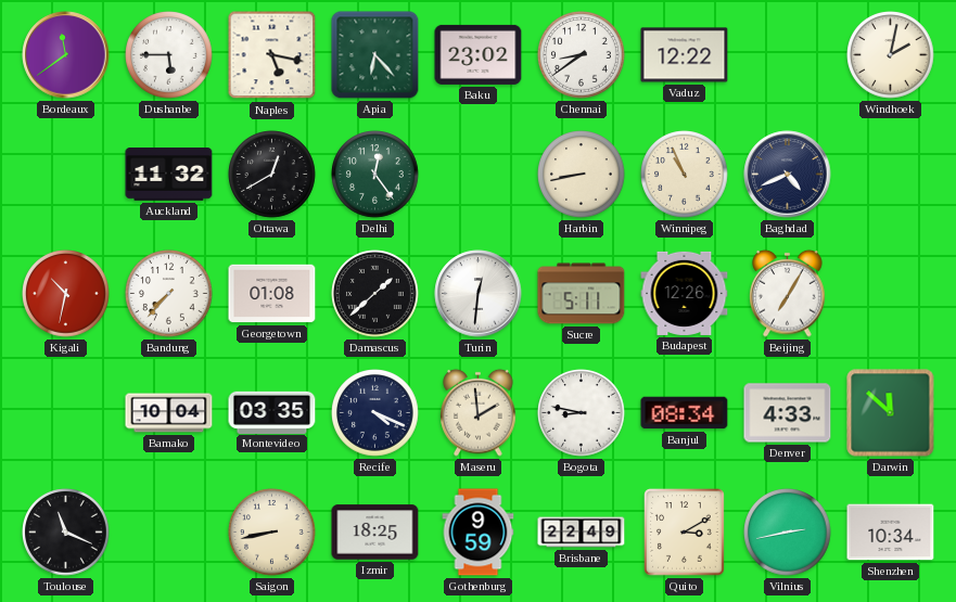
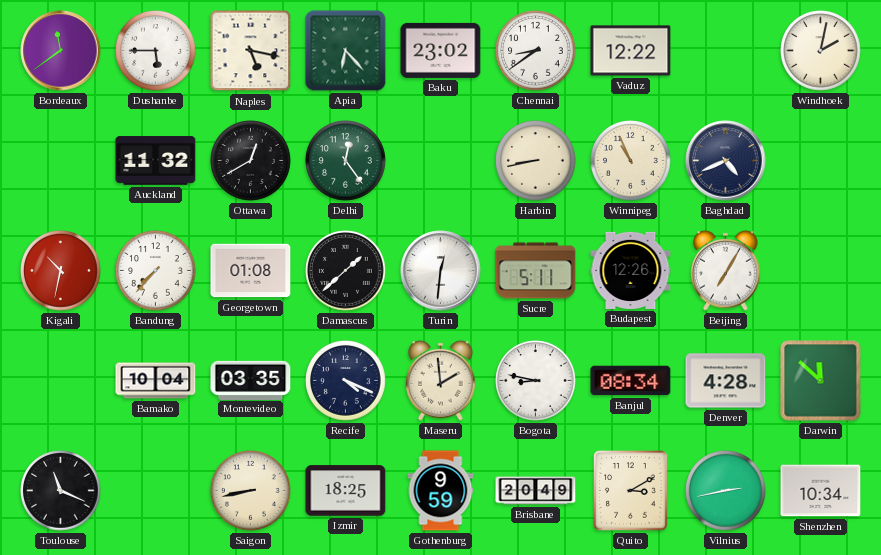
Denver: 4:33 -> 4:28
Brisbane: 22:49 -> 20:49
